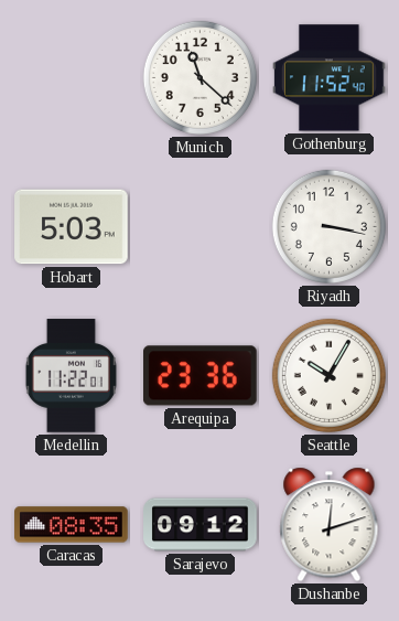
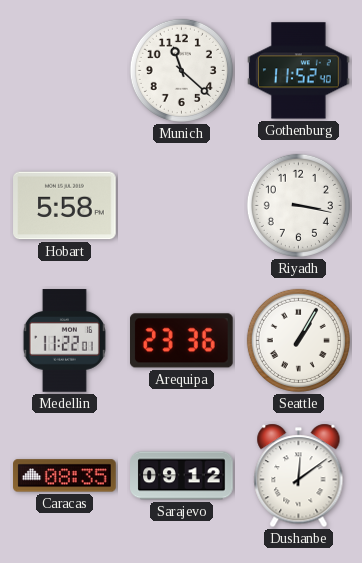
Hobart: 5:03 -> 5:58
Seattle: 10:05 -> 1:05
Dushanbe: 12:12 -> 12:09
